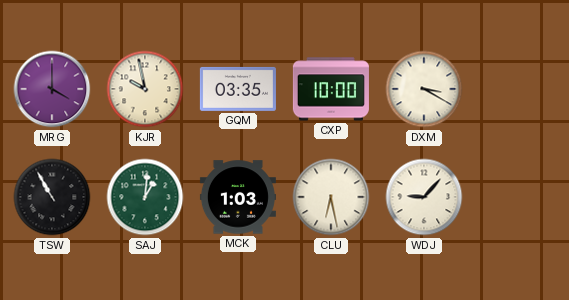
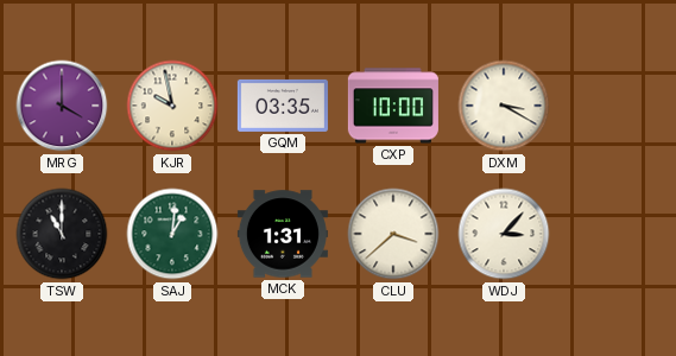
TSW: 10:55 -> 11:00
MCK: 1:03 -> 1:31
CLU: 6:28 -> 3:38
WDJ: 9:07 -> 3:07
